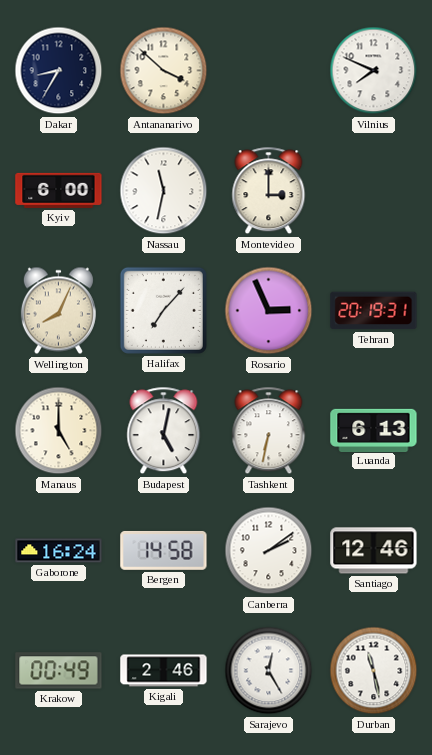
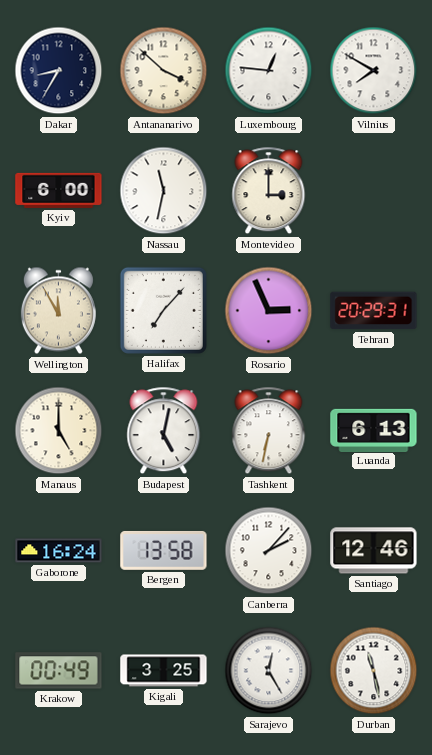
Luxembourg: none -> 12:46
Vilnius: 7:49 -> 7:50
Wellington: 8:04 -> 11:55
Tehran: 20:19 -> 20:29
Bergen: 14:58 -> 13:58
Canberra: 2:09 -> 2:07
Kigali: 2:46 -> 3:25
